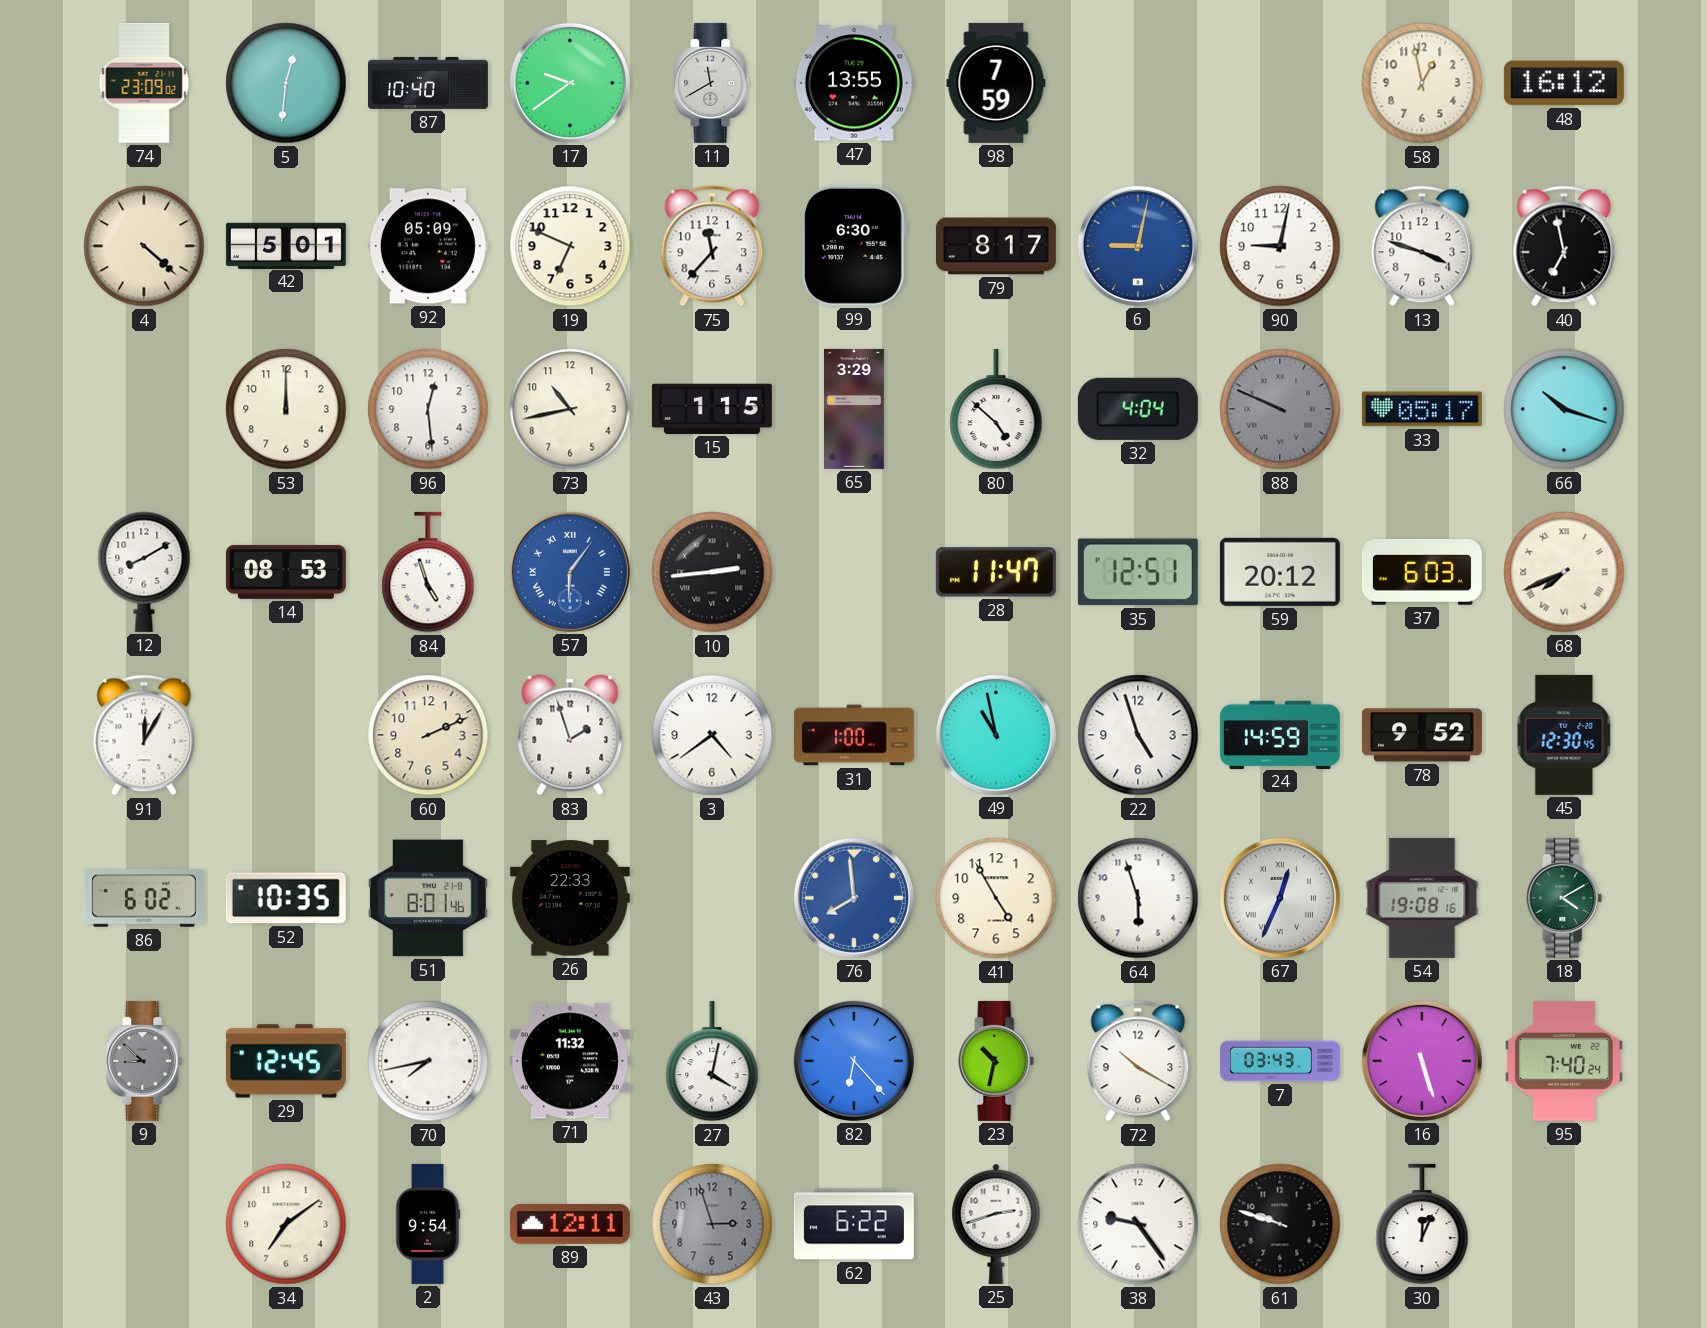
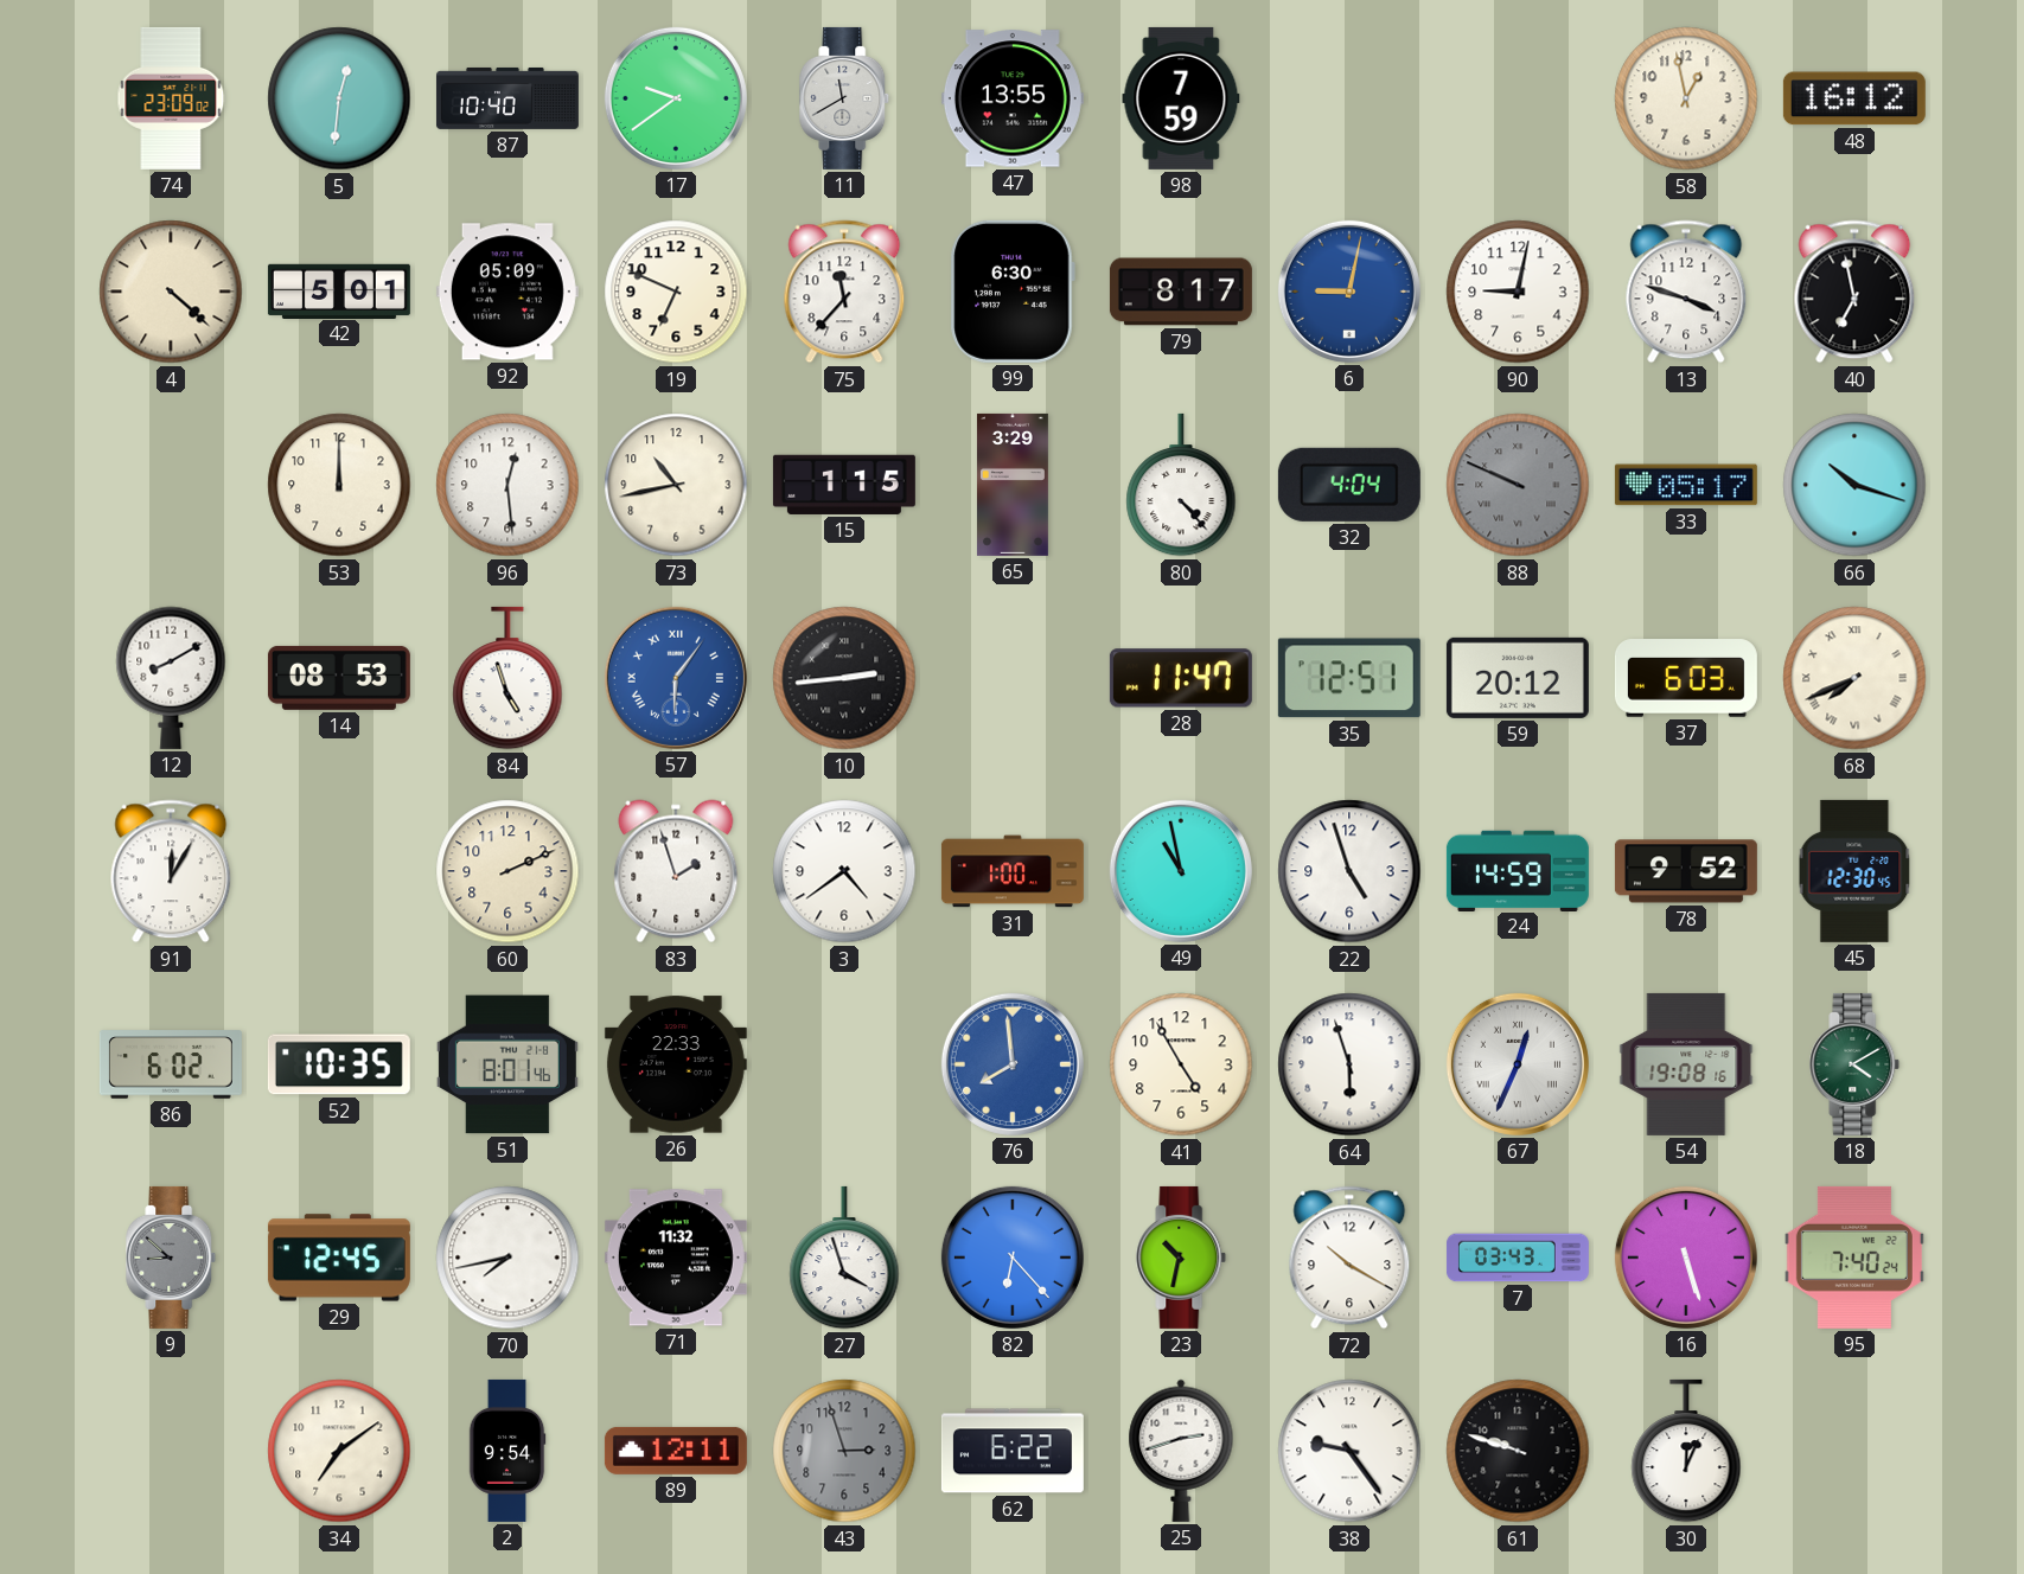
80: 4:52 -> 4:23
27: 4:02 -> 3:57
